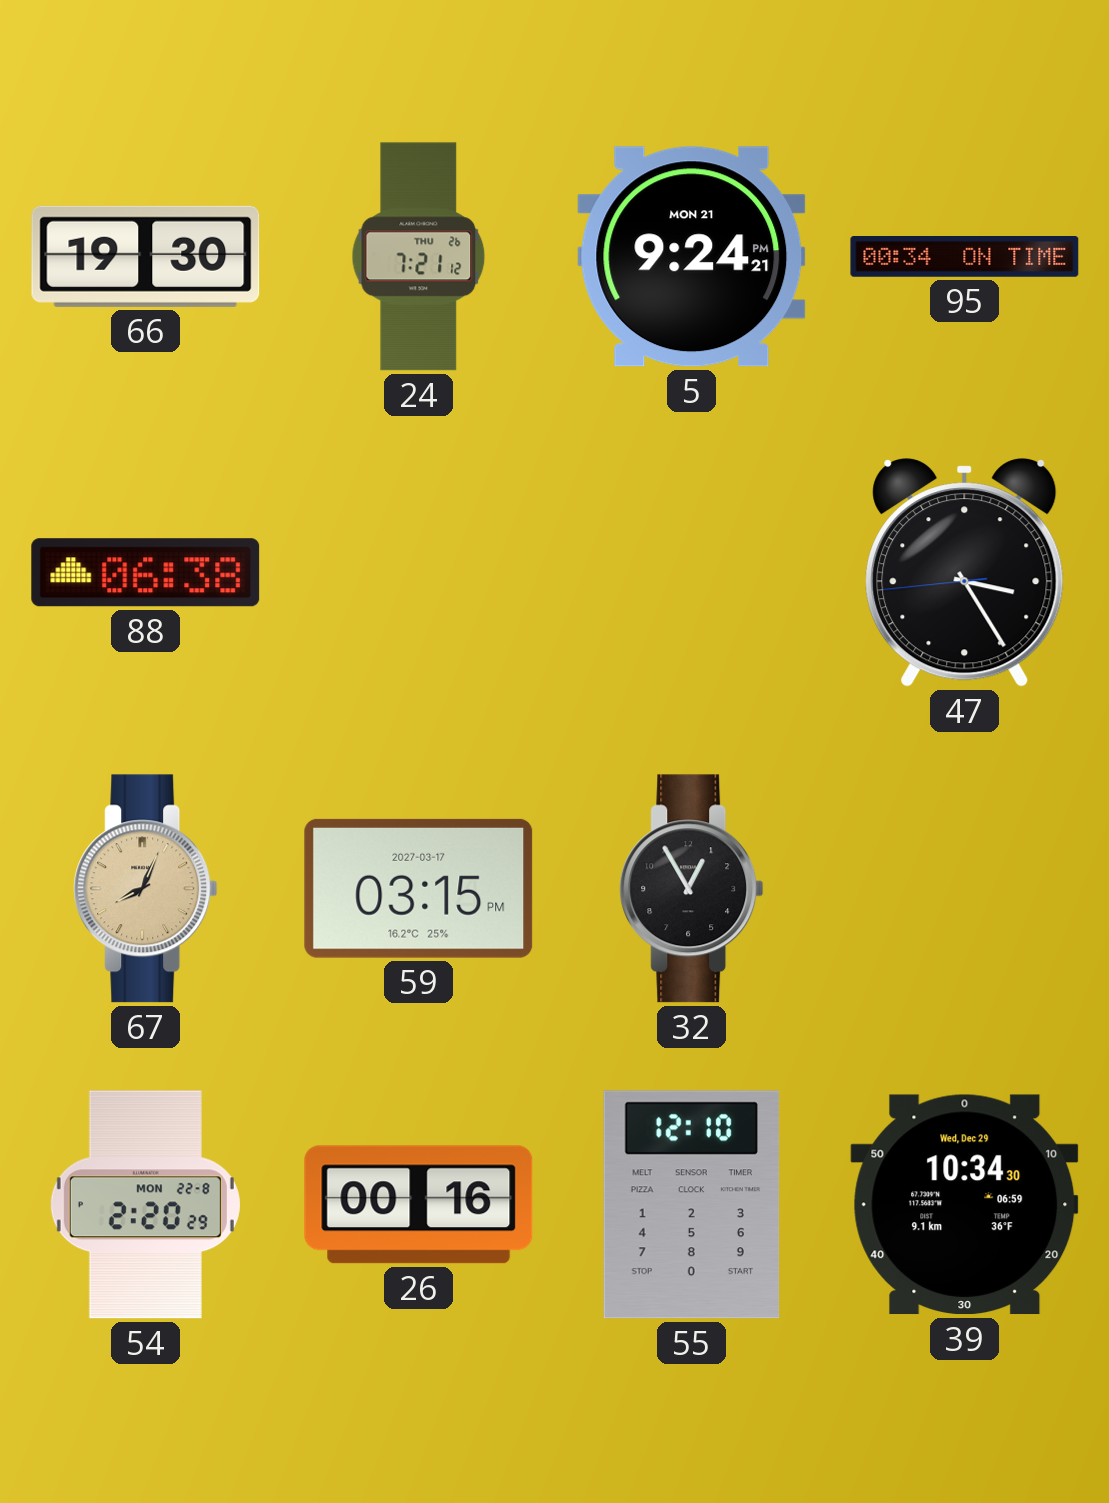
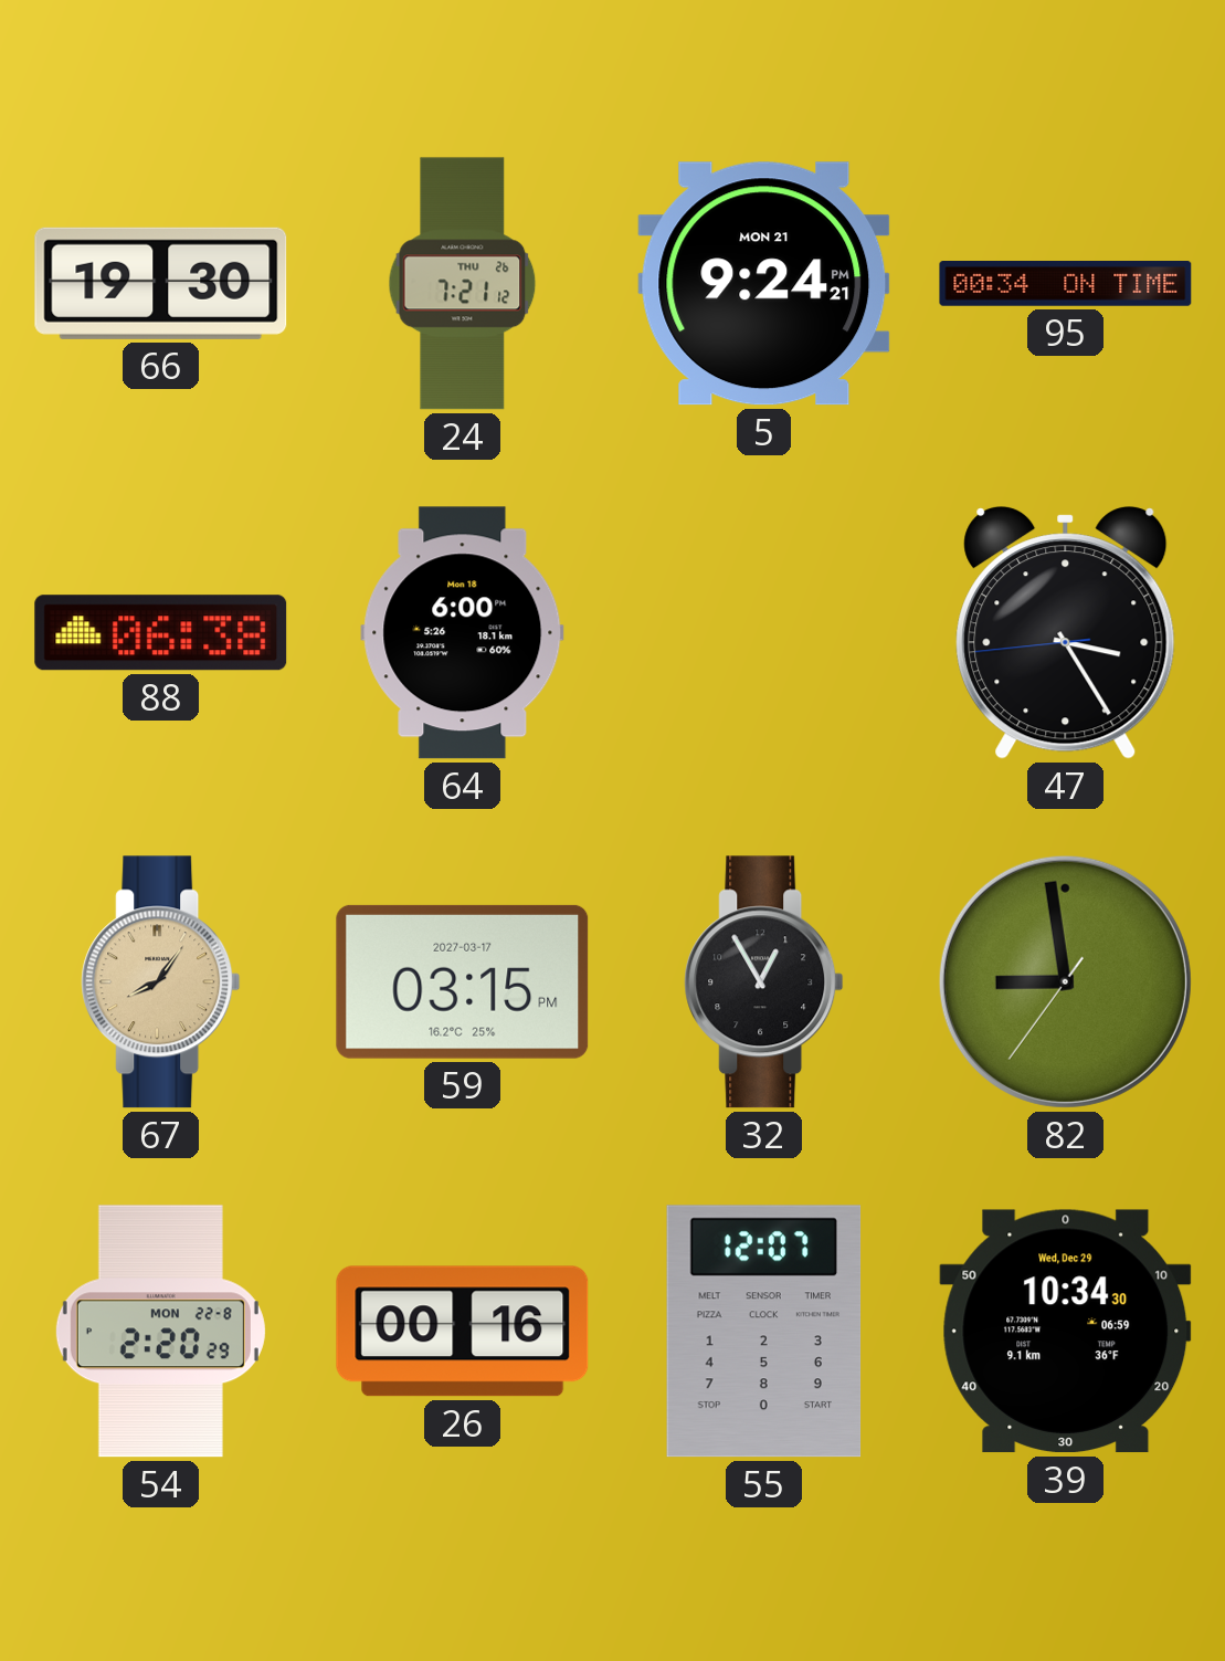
64: none -> 6:00
67: 8:04 -> 8:06
82: none -> 8:58
55: 12:10 -> 12:07
